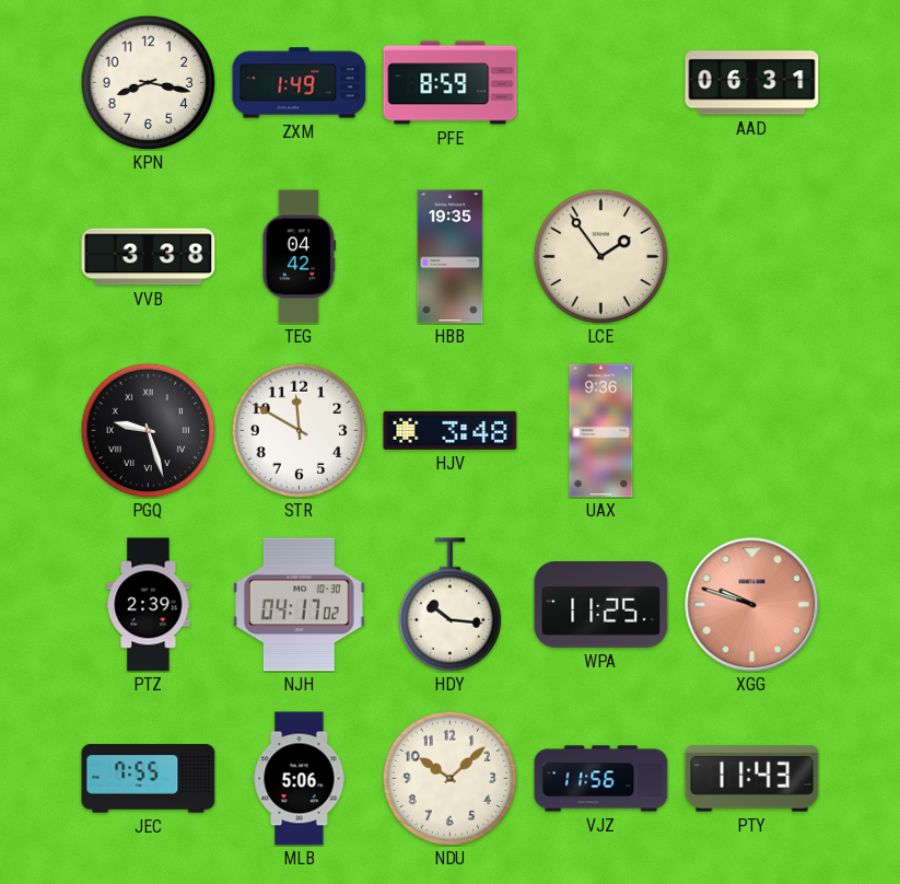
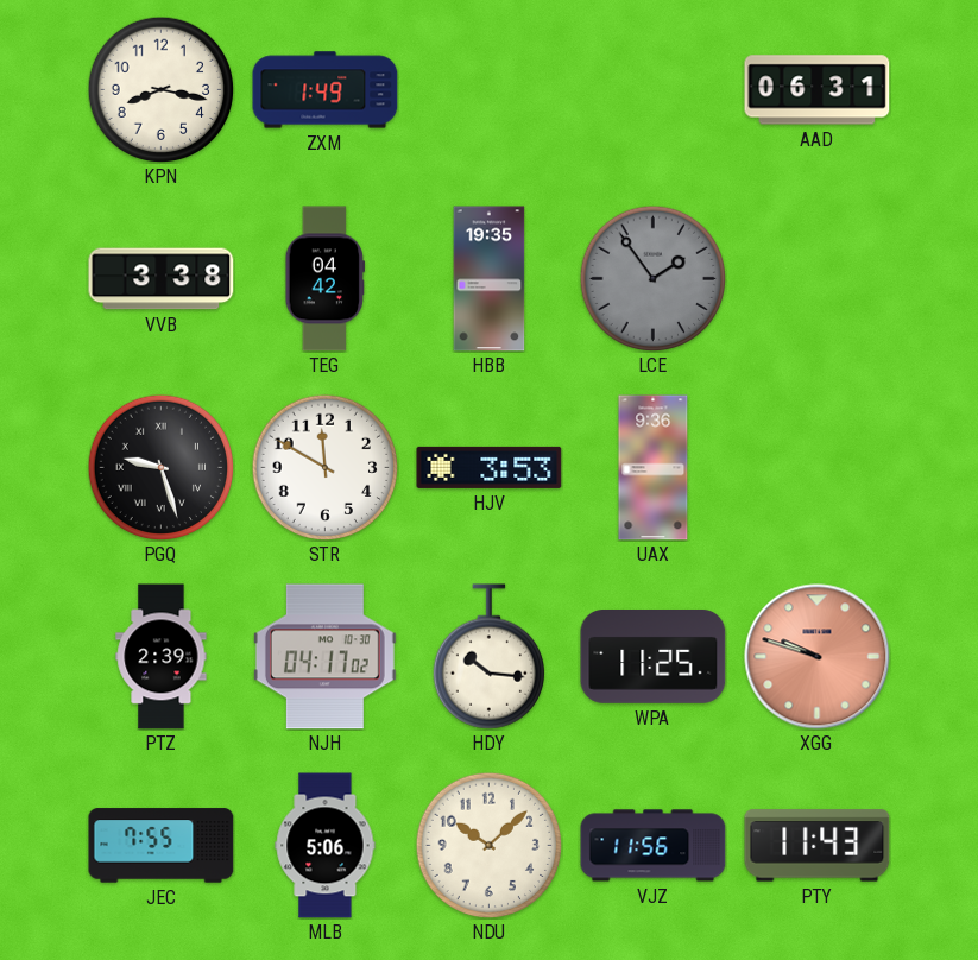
PFE: 8:59 -> none
LCE dial: cream -> grey
HJV: 3:48 -> 3:53
